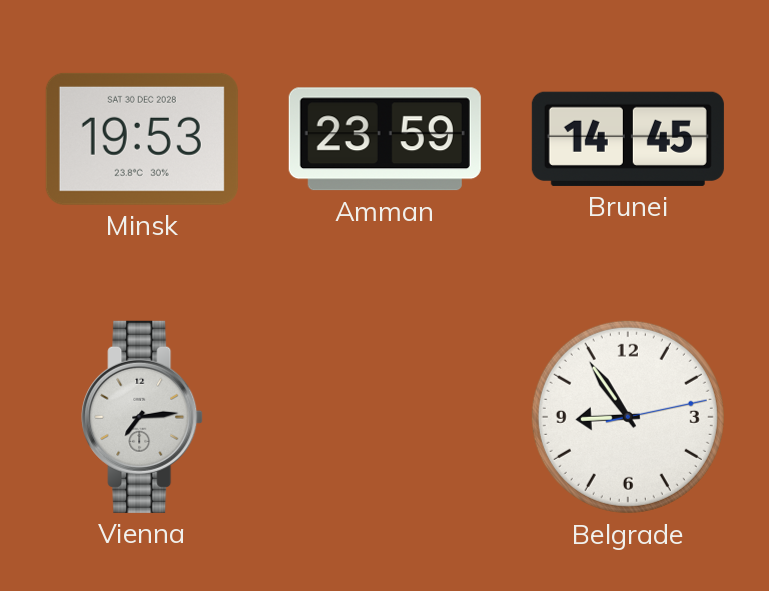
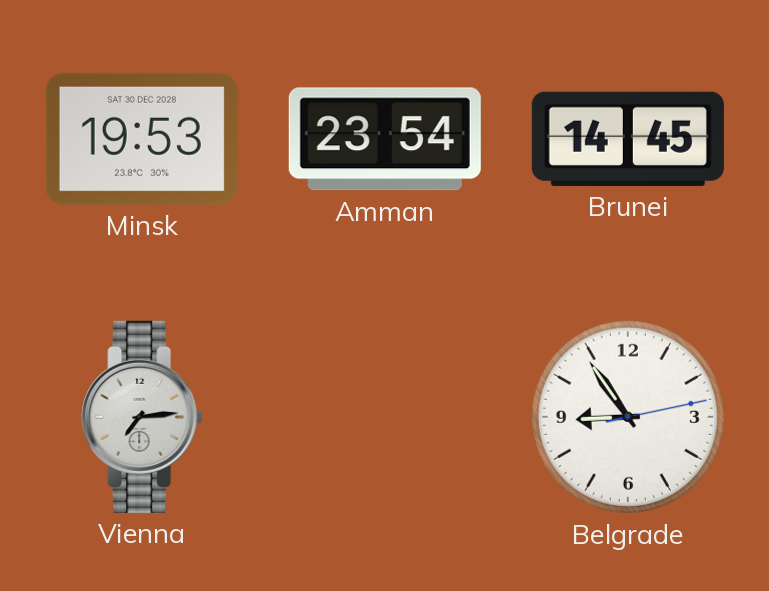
Amman: 23:59 -> 23:54
